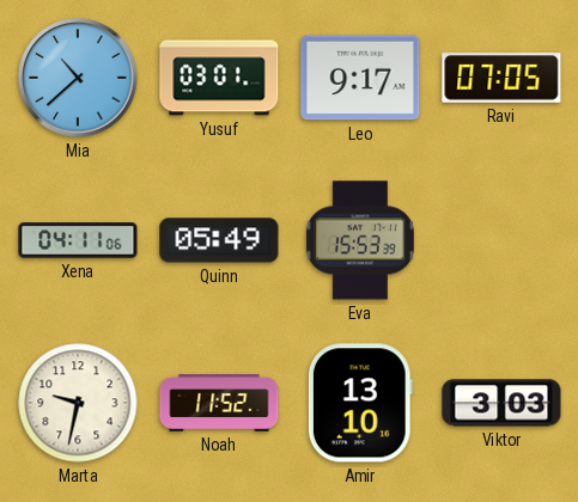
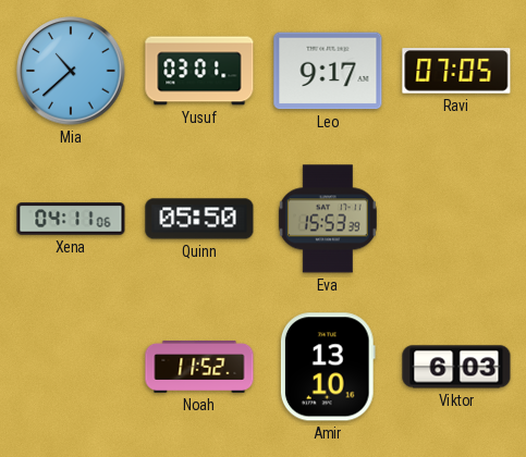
Quinn: 05:49 -> 05:50
Marta: 9:32 -> none
Viktor: 3:03 -> 6:03
